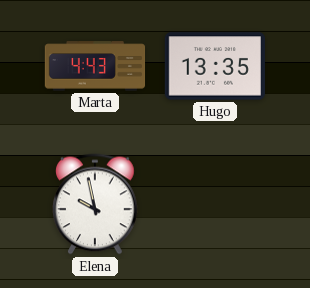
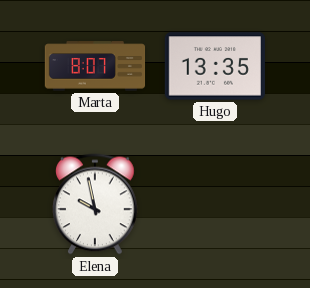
Marta: 4:43 -> 8:07
